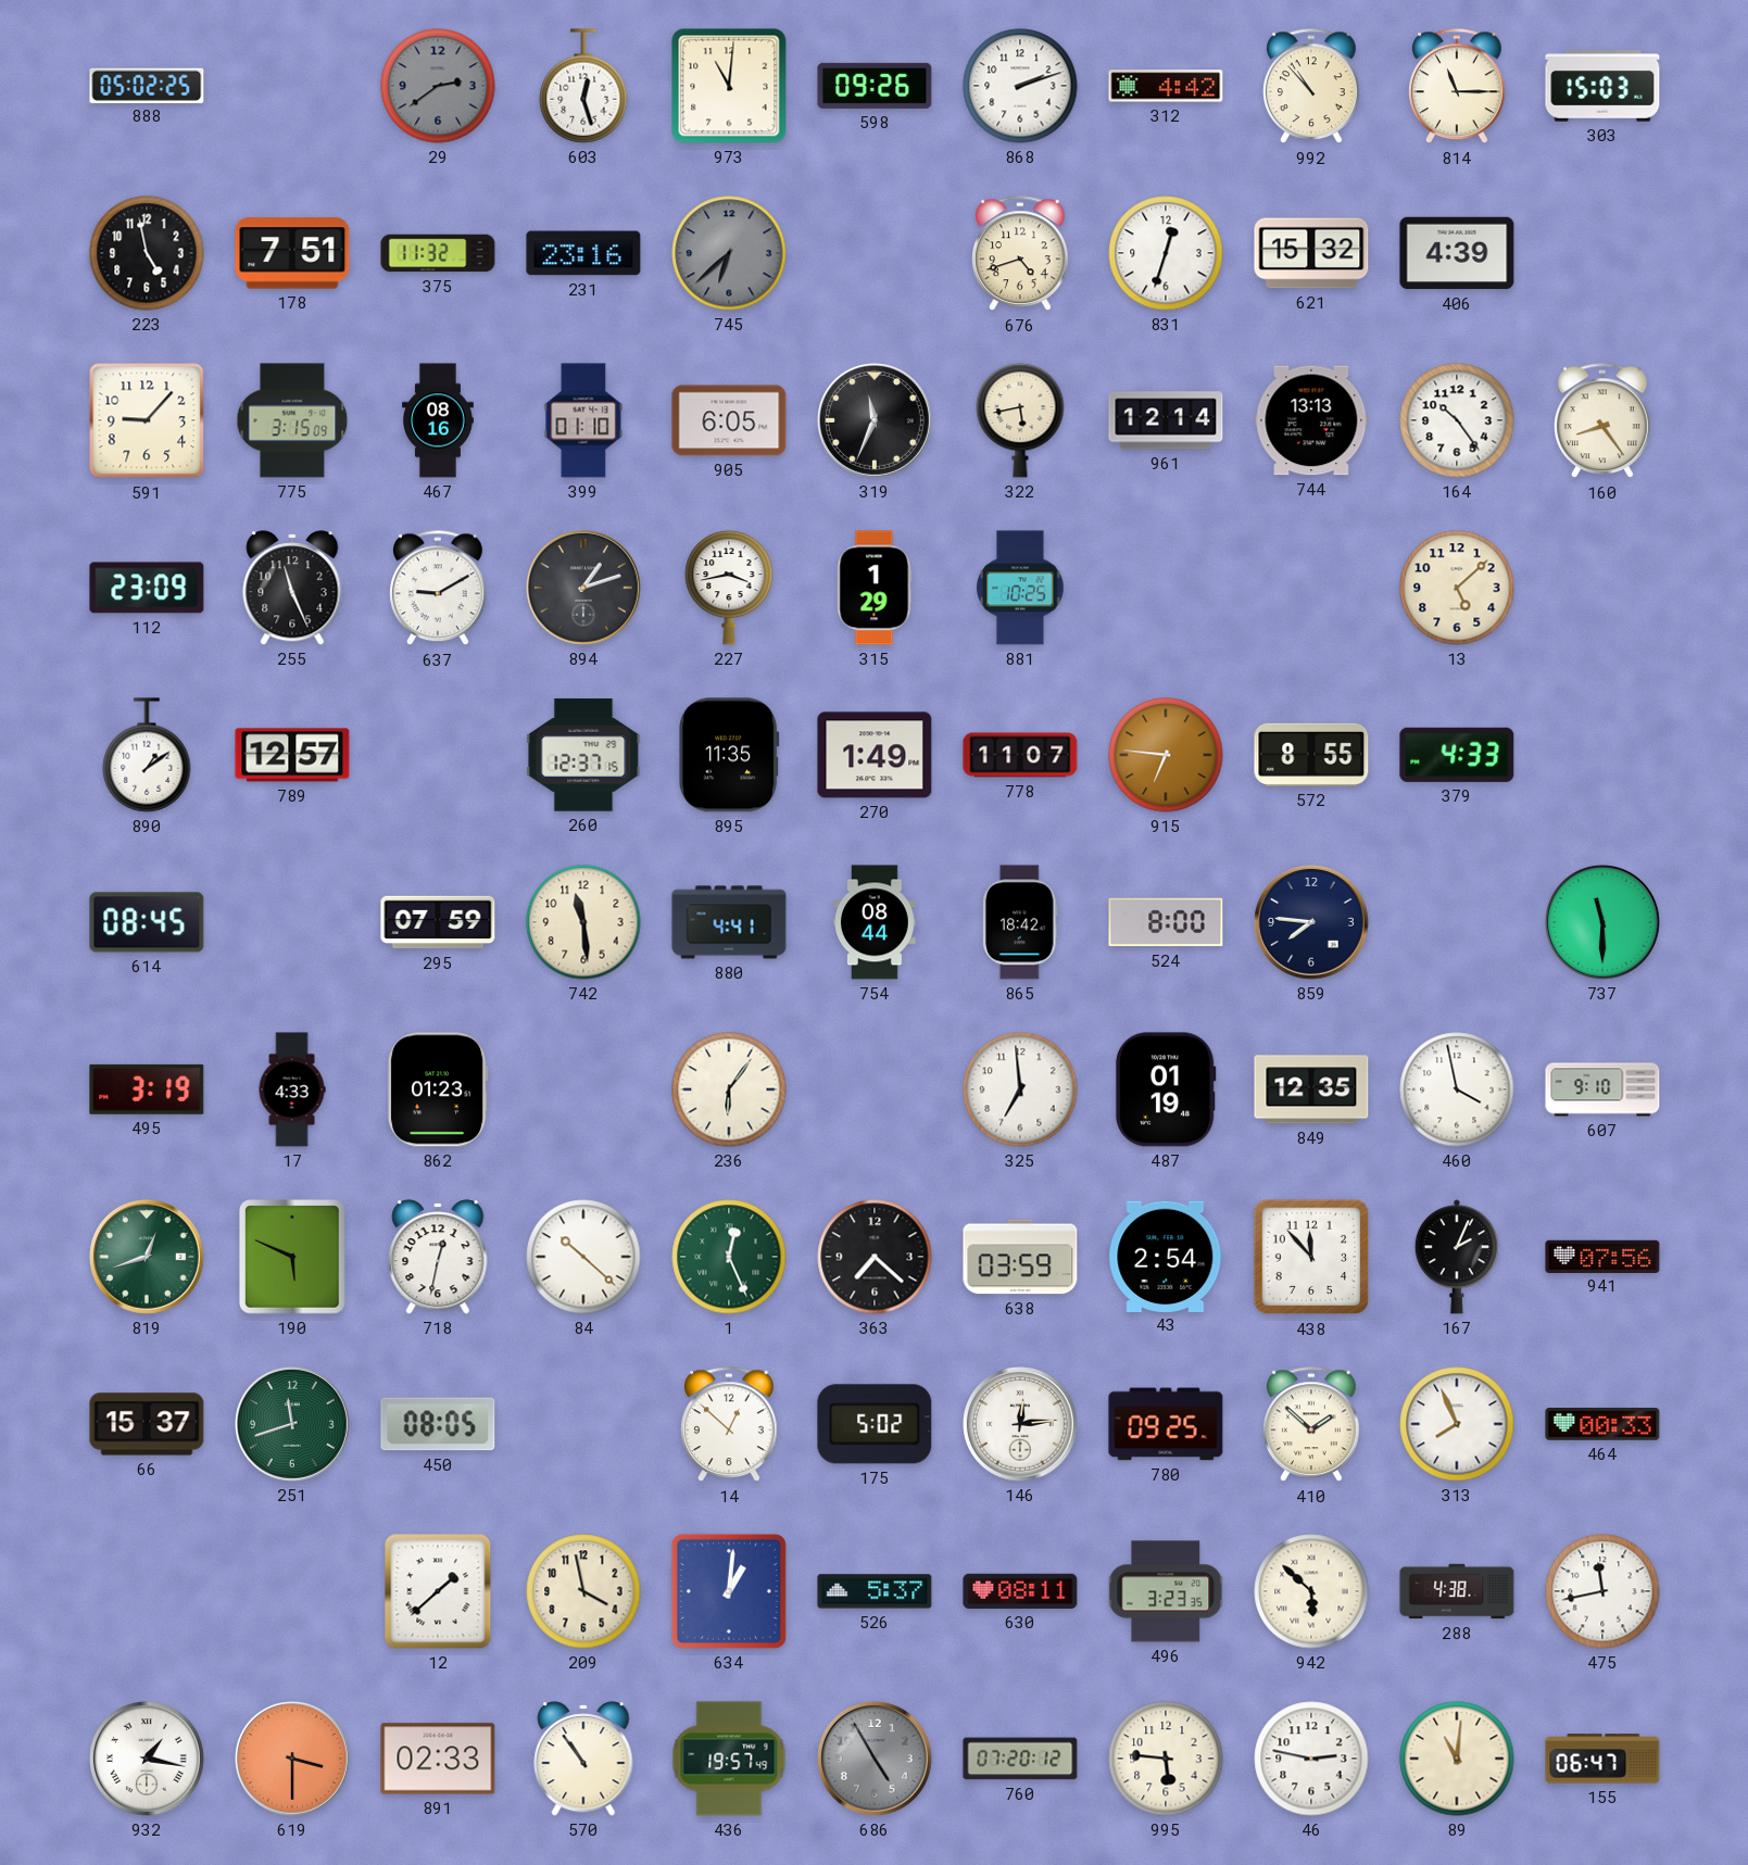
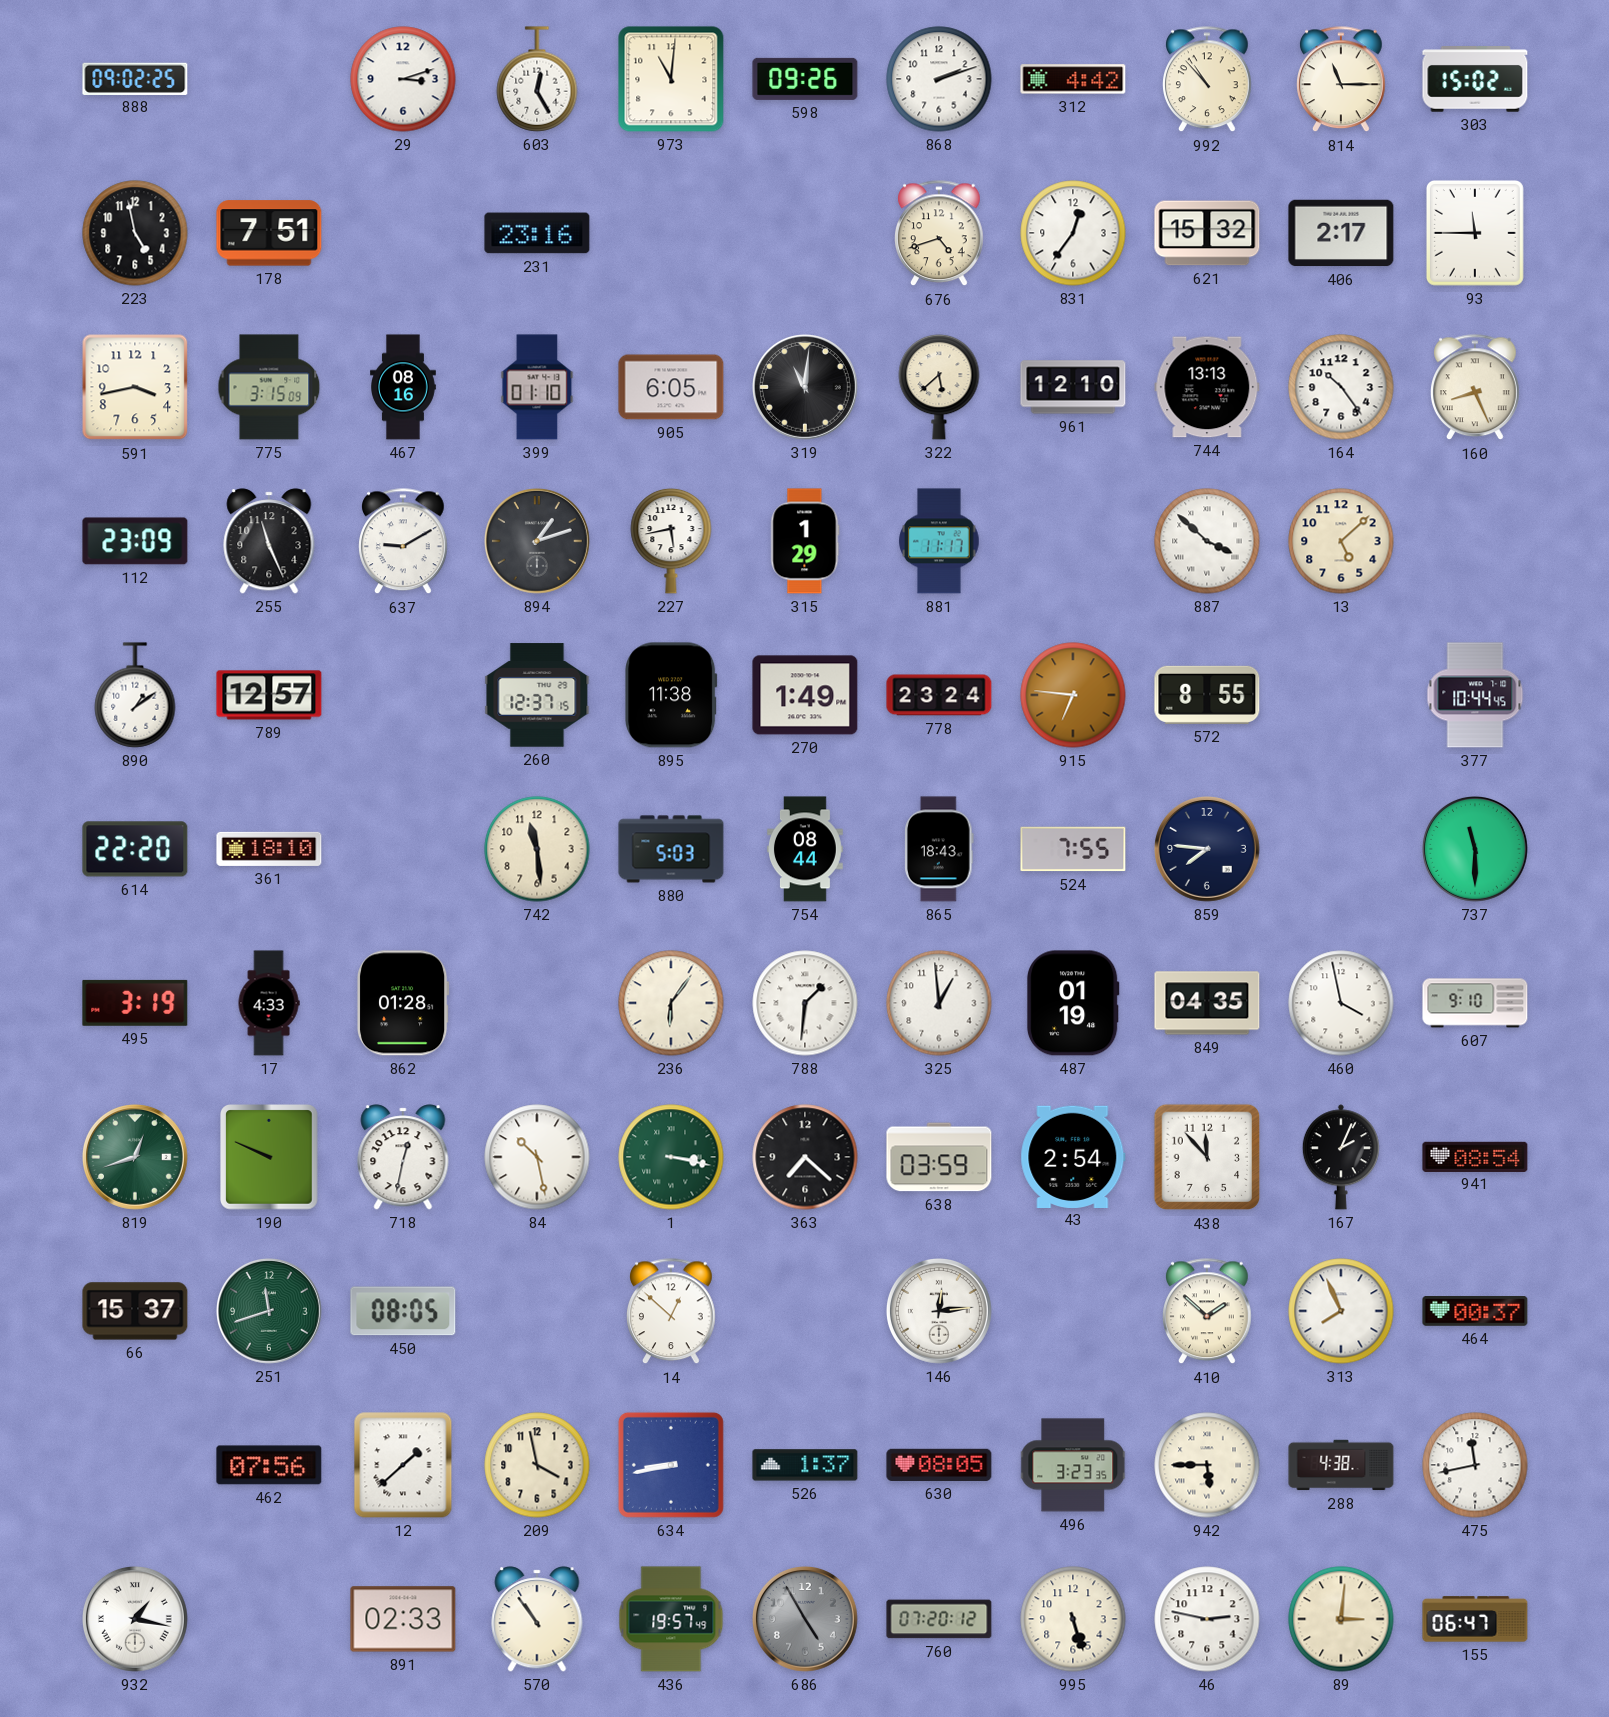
888: 05:02 -> 09:02
29: 2:39 -> 3:12
29 dial: grey -> white
603: 12:27 -> 12:25
303: 15:03 -> 15:02
375: 11:32 -> none
745: 6:38 -> none
831: 12:33 -> 12:36
406: 4:39 -> 2:17
93: none -> 11:45
591: 9:07 -> 3:43
319: 11:34 -> 11:01
322: 5:43 -> 5:38
961: 12:14 -> 12:10
160: 8:24 -> 8:26
227: 3:43 -> 5:43
881: 10:25 -> 11:17
887: none -> 3:52
895: 11:35 -> 11:38
778: 11:07 -> 23:24
379: 4:33 -> none
377: none -> 10:44
614: 08:45 -> 22:20
361: none -> 18:10
295: 07:59 -> none
880: 4:41 -> 5:03
865: 18:42 -> 18:43
524: 8:00 -> 7:55
862: 01:23 -> 01:28
788: none -> 1:31
325: 6:59 -> 12:59
849: 12:35 -> 04:35
190: 5:49 -> 9:49
84: 10:22 -> 10:28
1: 12:26 -> 3:17
941: 07:56 -> 08:54
175: 5:02 -> none
780: 09:25 -> none
464: 00:33 -> 00:37
462: none -> 07:56
634: 1:01 -> 8:43
526: 5:37 -> 1:37
630: 08:11 -> 08:05
942: 5:52 -> 5:45
619: 3:30 -> none
995: 5:46 -> 5:27
89: 11:01 -> 3:01
